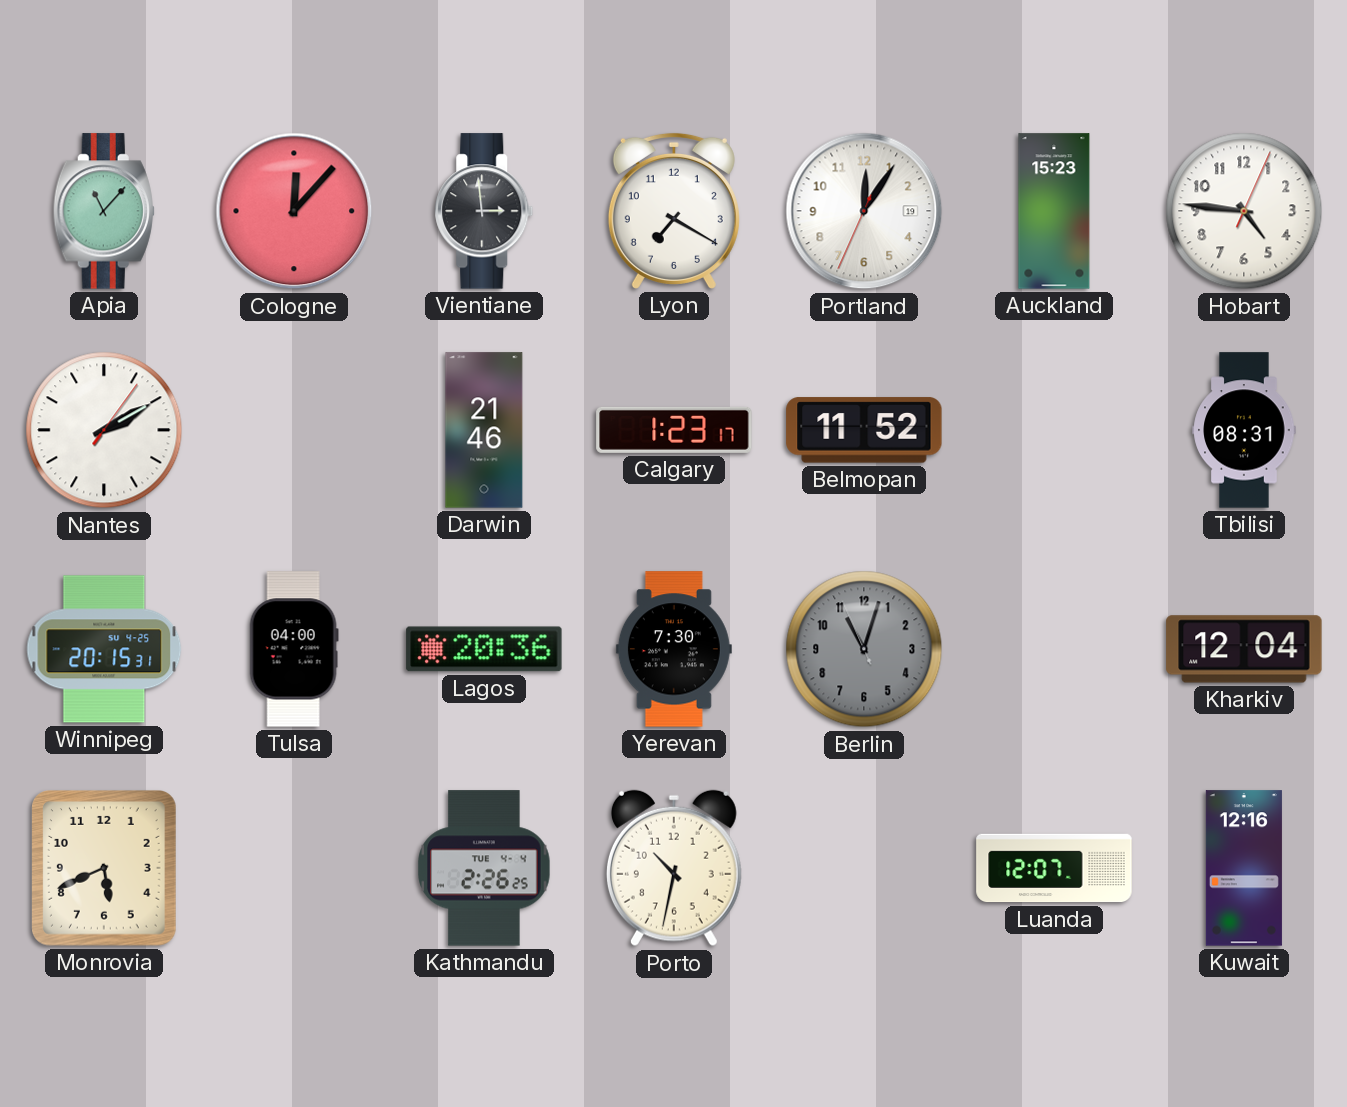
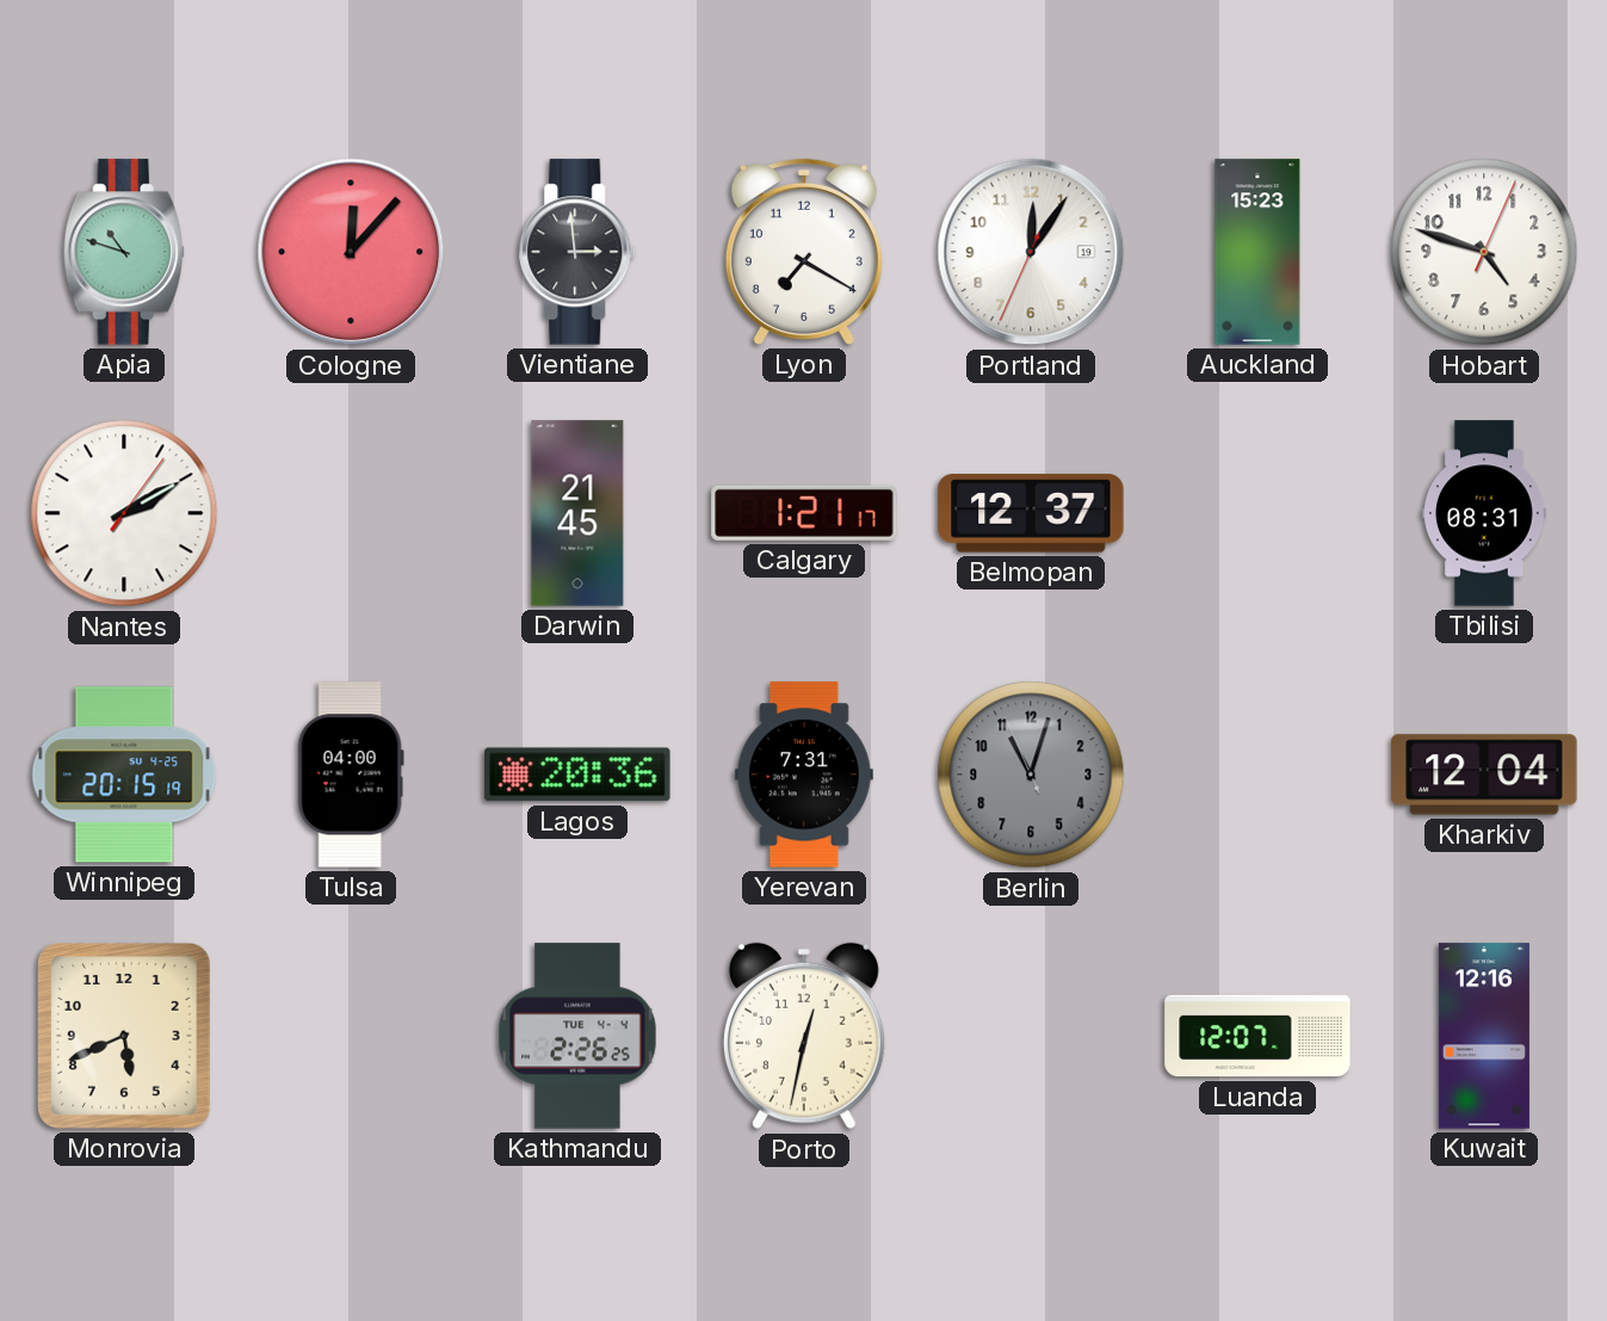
Apia: 11:07 -> 10:48
Hobart: 4:46 -> 4:48
Darwin: 21:46 -> 21:45
Calgary: 1:23 -> 1:21
Belmopan: 11:52 -> 12:37
Winnipeg: 20:15:31 -> 20:15:19
Yerevan: 7:30 -> 7:31
Porto: 10:32 -> 12:32
